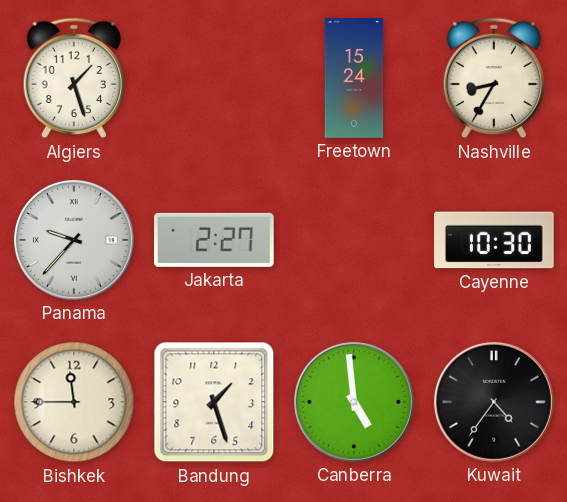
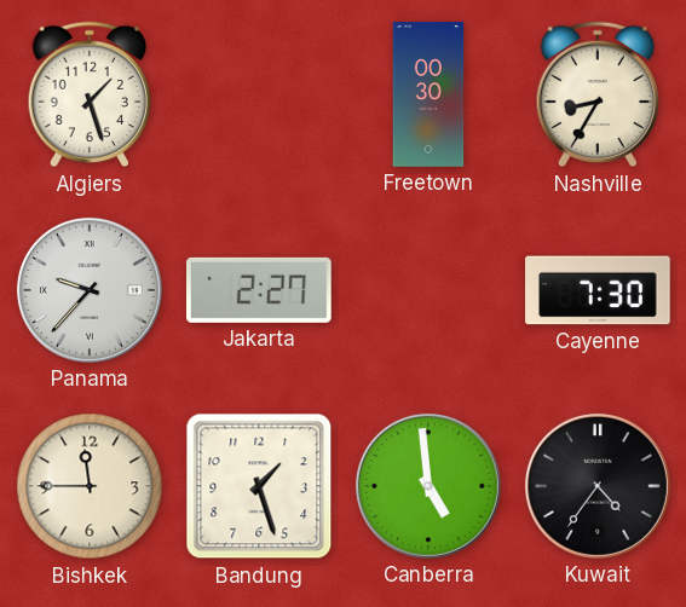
Freetown: 15:24 -> 00:30
Cayenne: 10:30 -> 7:30
